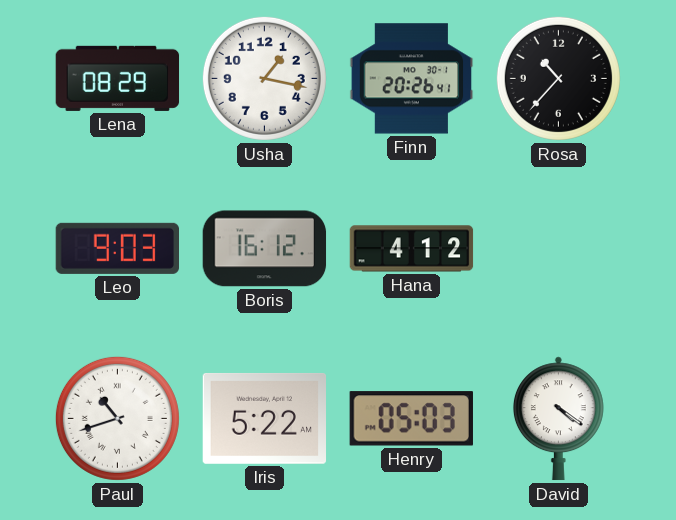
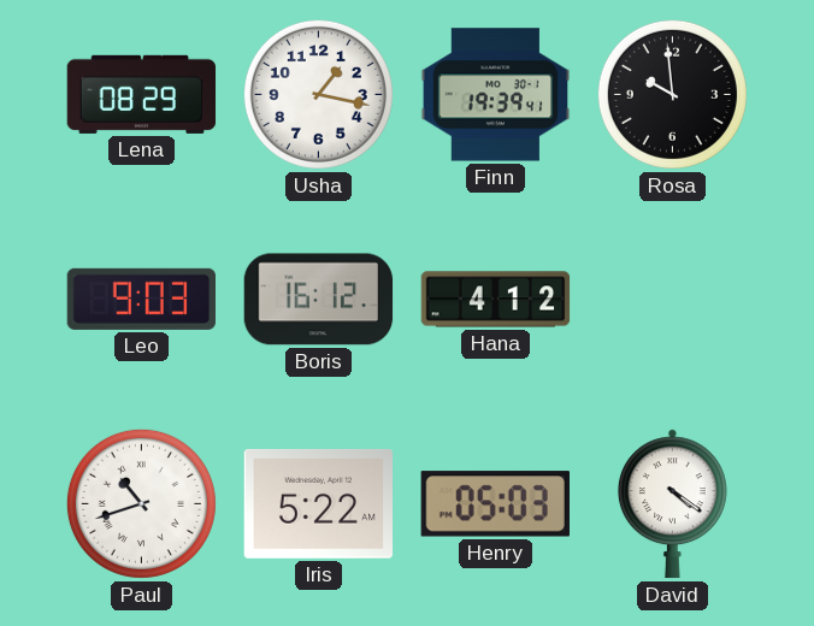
Finn: 20:26 -> 19:39
Rosa: 10:37 -> 9:59
